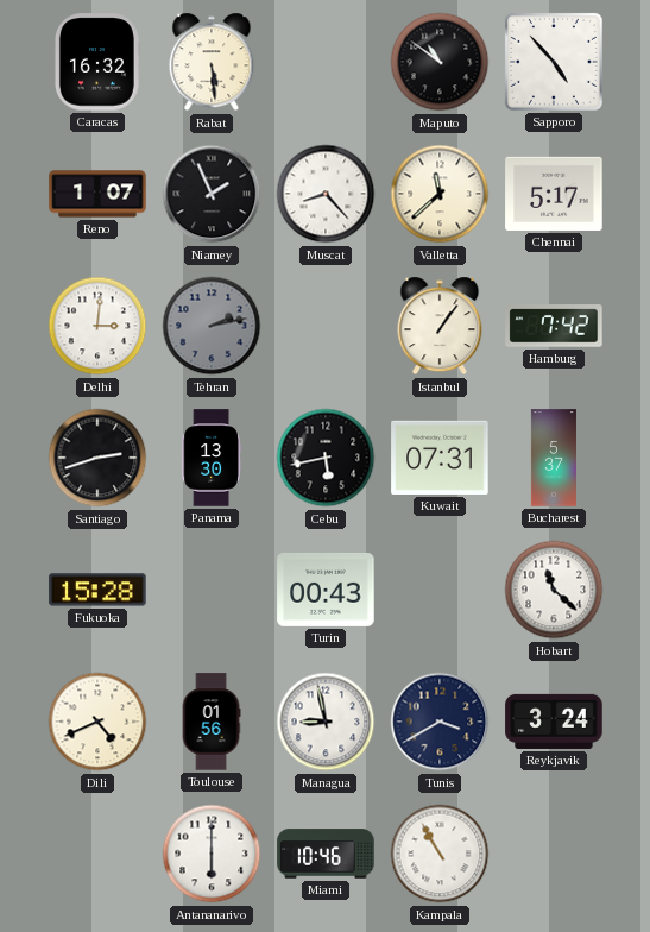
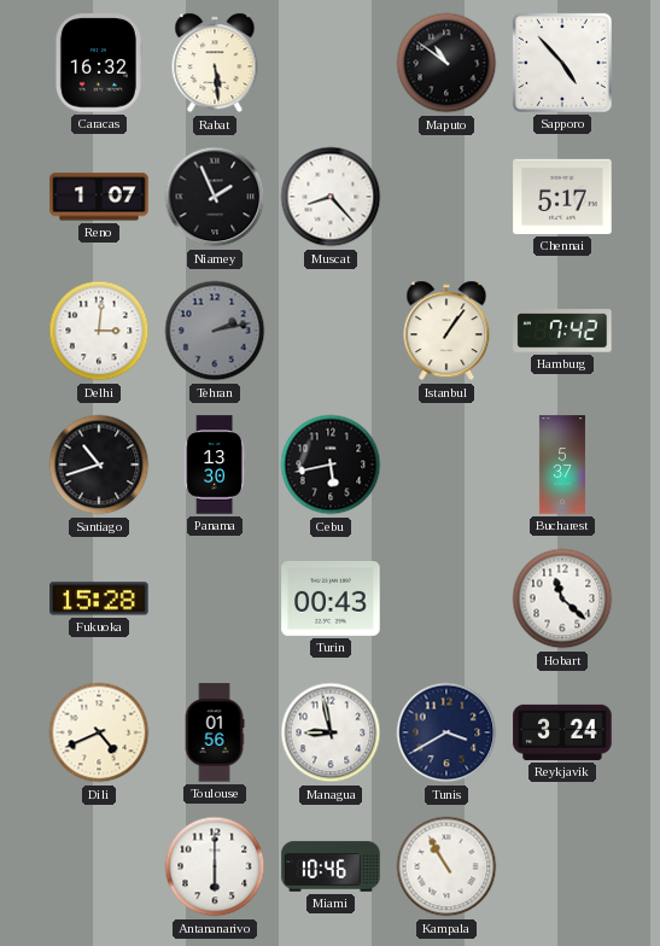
Valletta: 11:38 -> none
Santiago: 2:42 -> 10:42
Kuwait: 07:31 -> none
